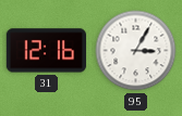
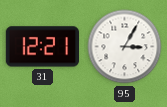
31: 12:16 -> 12:21
